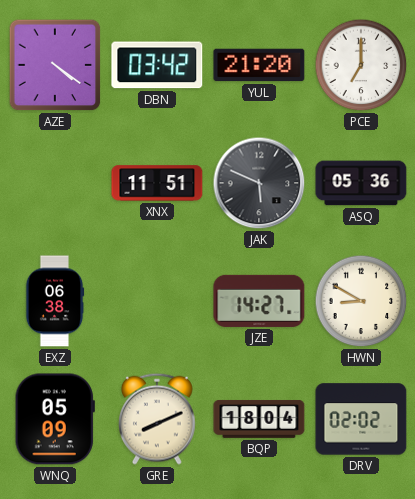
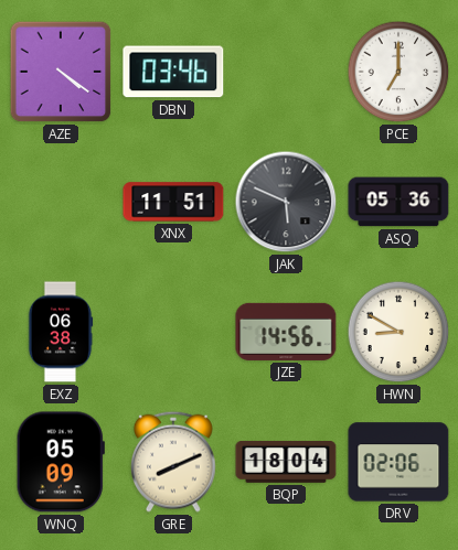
DBN: 03:42 -> 03:46
YUL: 21:20 -> none
JZE: 14:27 -> 14:56
DRV: 02:02 -> 02:06
